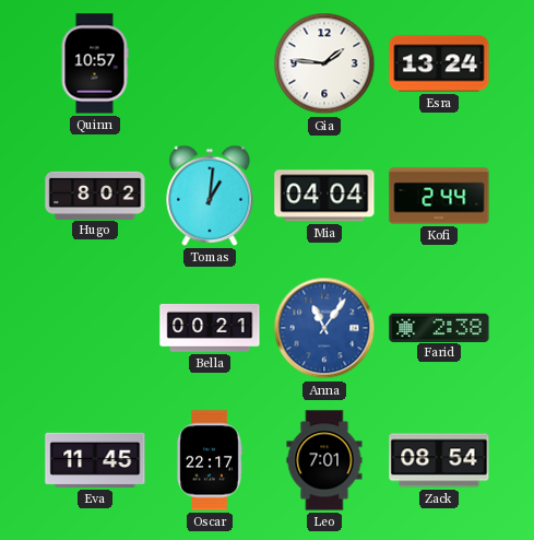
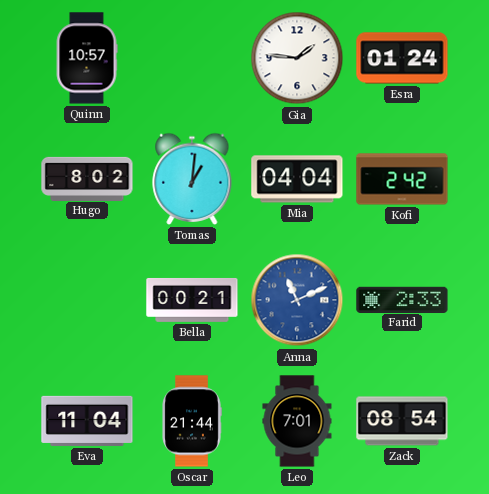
Esra: 13:24 -> 01:24
Kofi: 2:44 -> 2:42
Anna: 11:06 -> 11:11
Farid: 2:38 -> 2:33
Eva: 11:45 -> 11:04
Oscar: 22:17 -> 21:44
